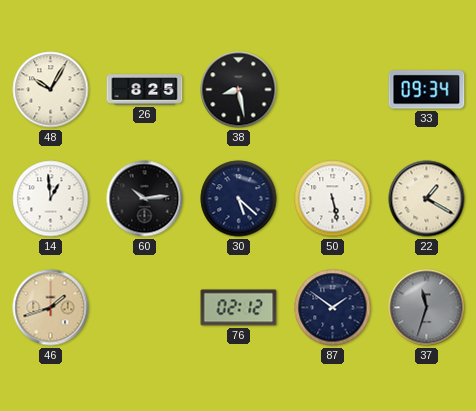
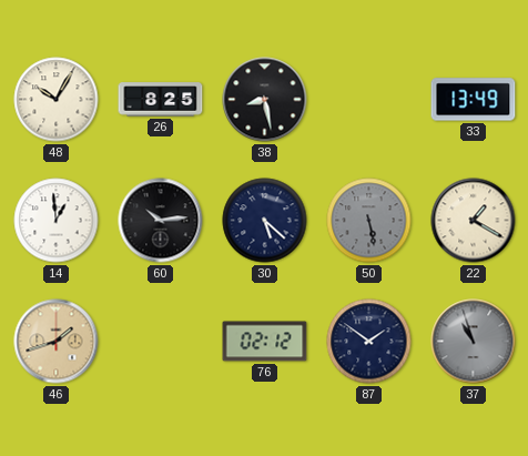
33: 09:34 -> 13:49
50 dial: white -> grey
37: 11:33 -> 10:57
